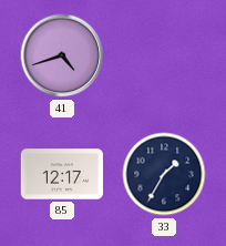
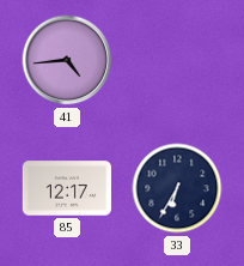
41: 4:42 -> 4:44
33: 1:35 -> 6:35
